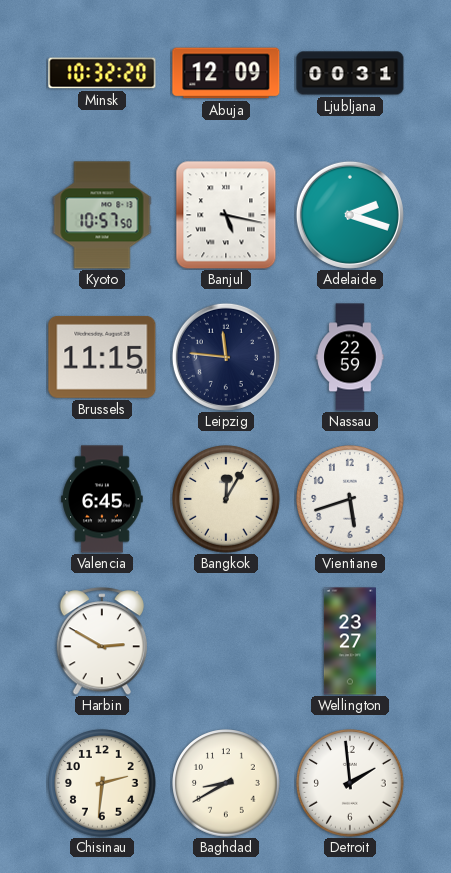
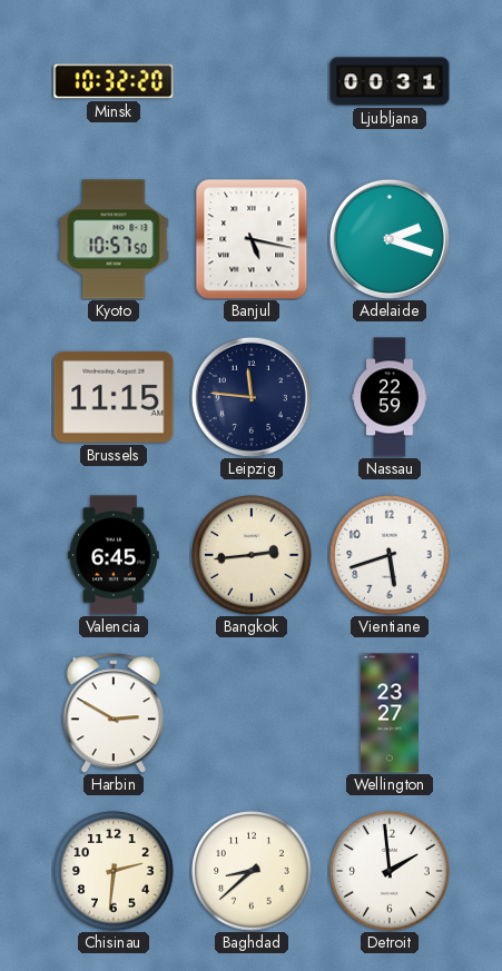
Abuja: 12:09 -> none
Bangkok: 12:05 -> 2:44
Baghdad: 8:40 -> 8:38
